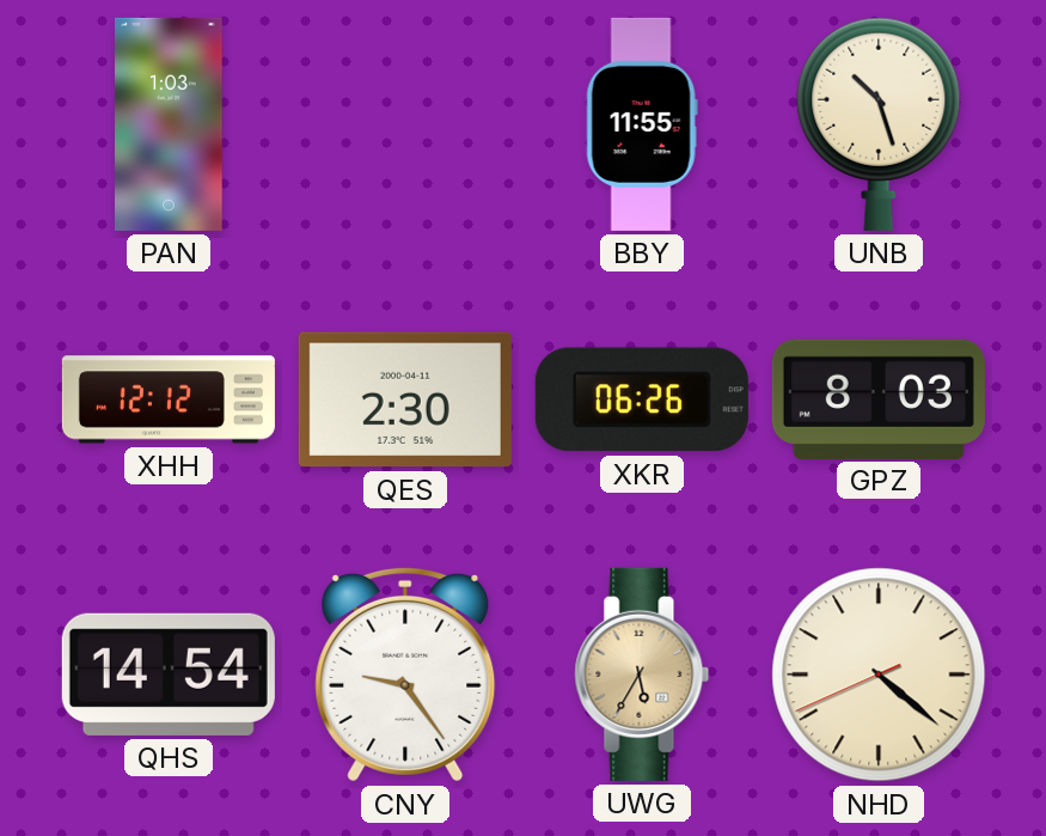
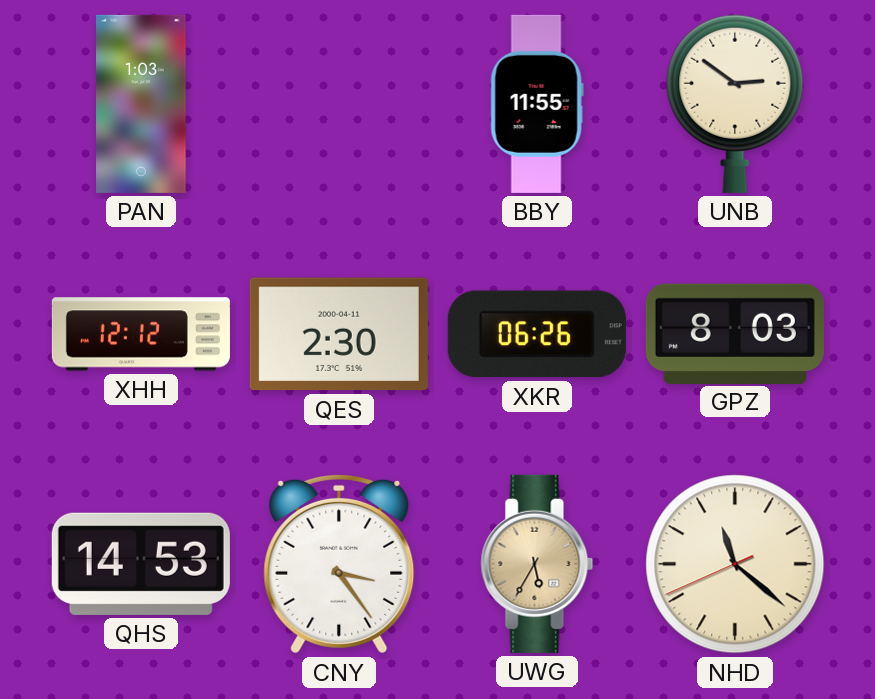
UNB: 10:27 -> 2:51
QHS: 14:54 -> 14:53
CNY: 9:24 -> 3:24
NHD: 4:21 -> 11:21
